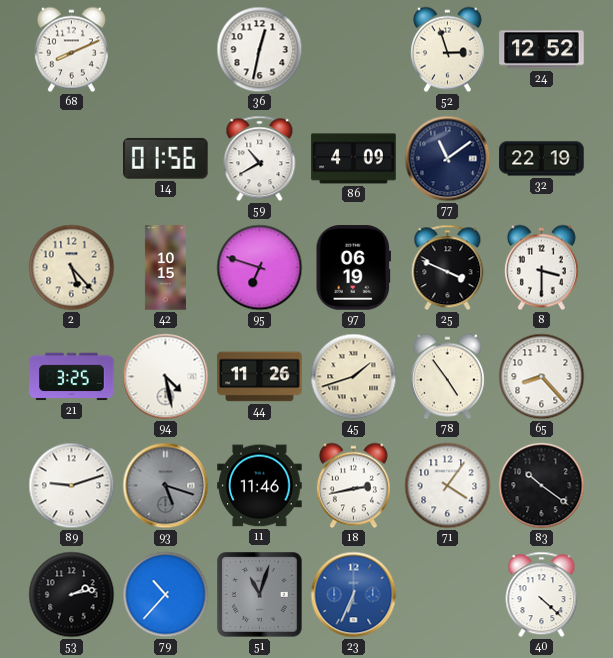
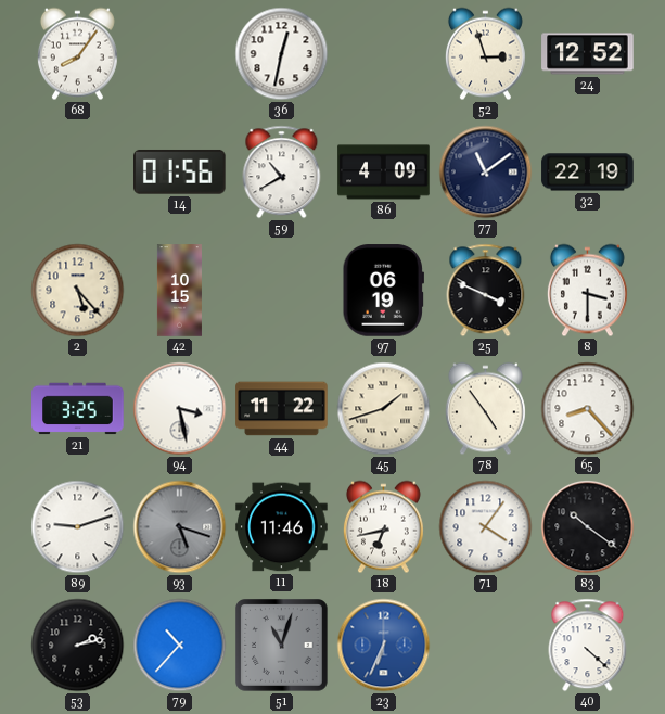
68: 8:11 -> 8:06
95: 6:48 -> none
94: 4:28 -> 3:28
44: 11:26 -> 11:22
18: 2:43 -> 6:43
